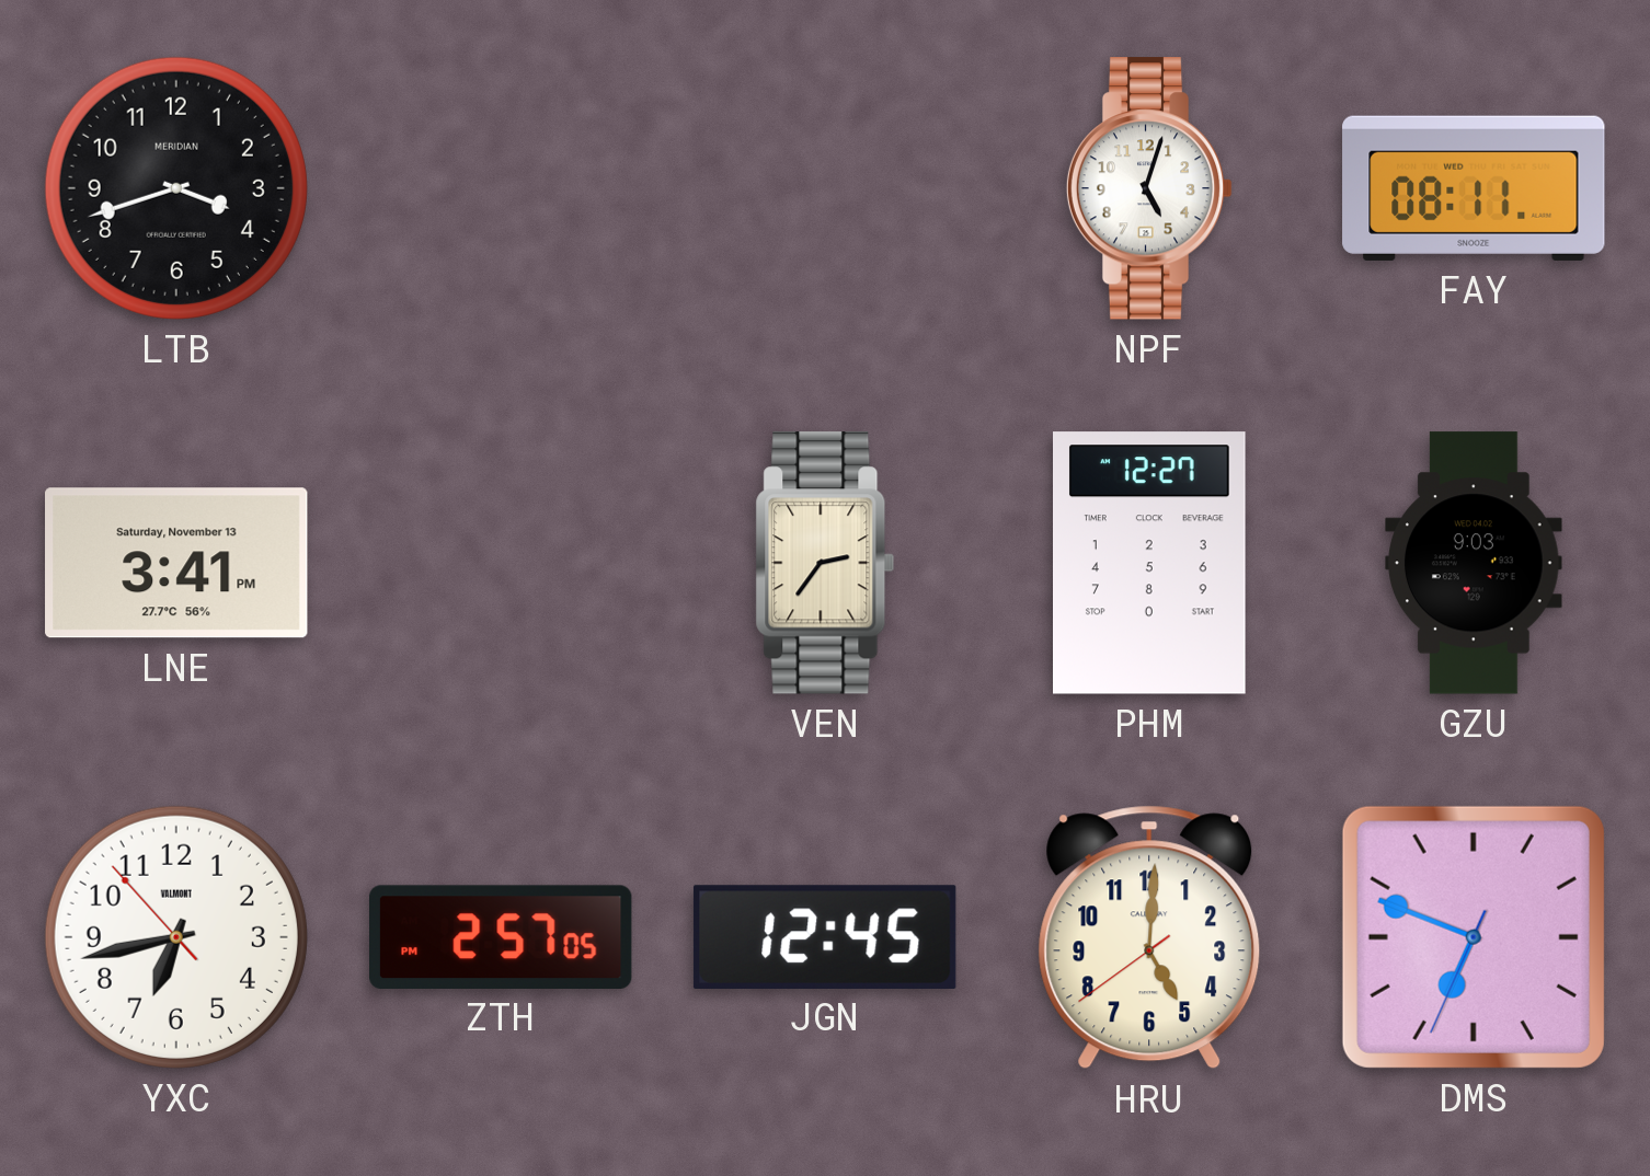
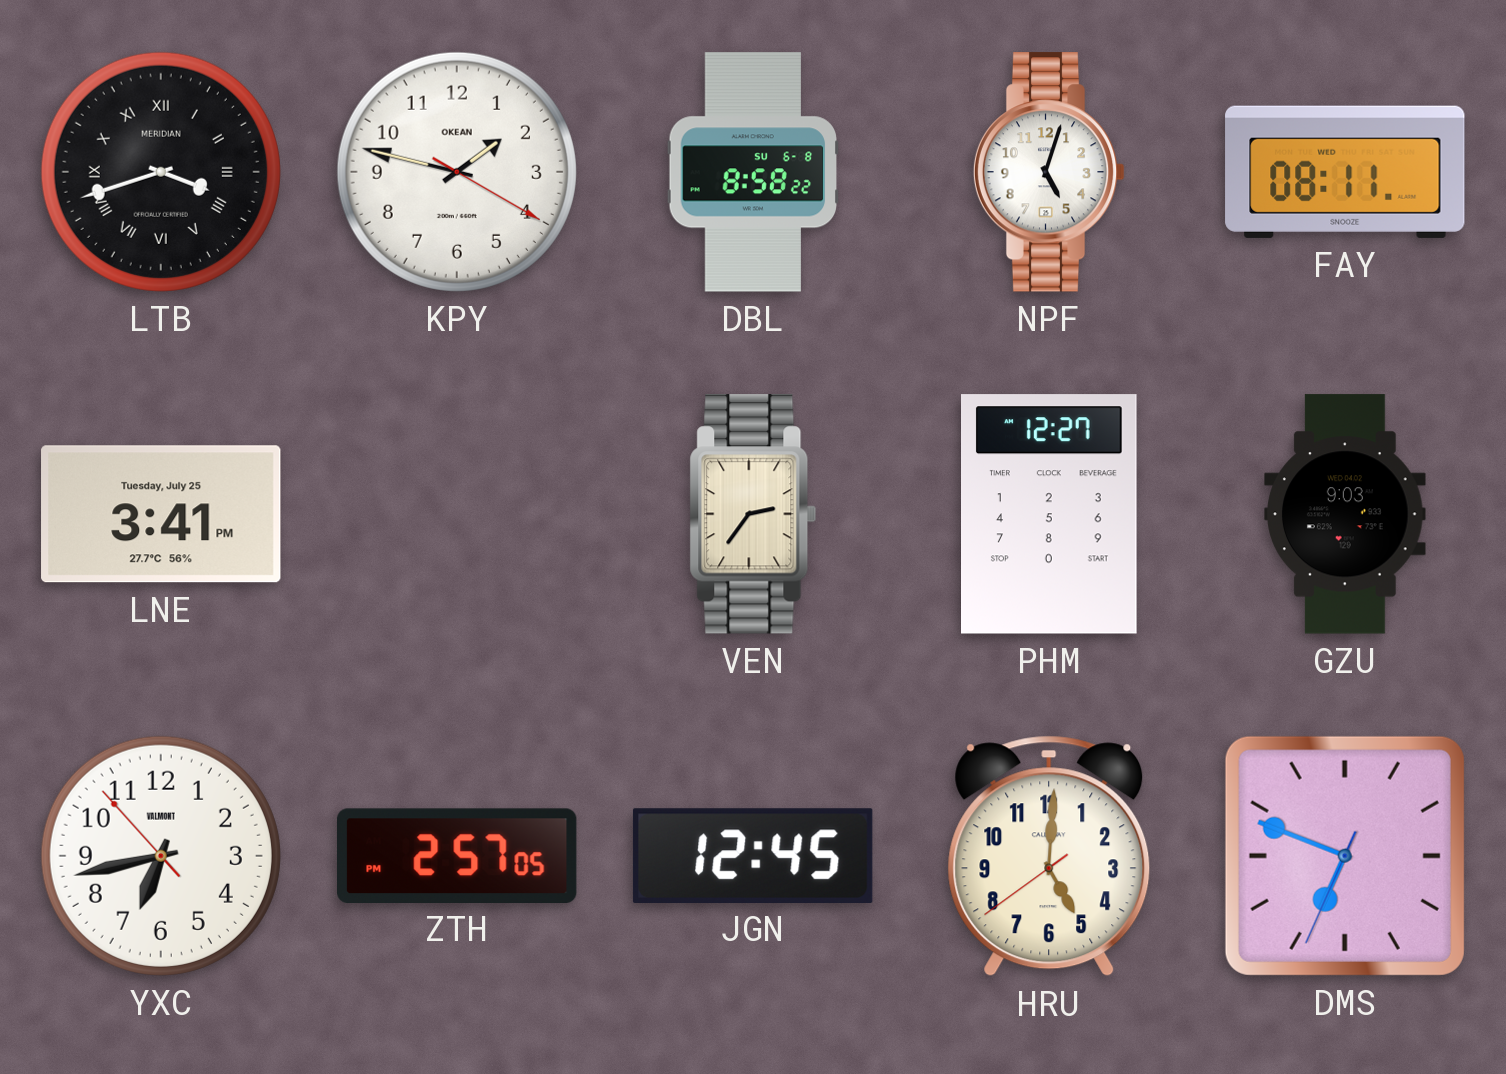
LTB numerals: Arabic -> Roman
KPY: none -> 1:47
DBL: none -> 8:58
LNE date: Saturday, November 13 -> Tuesday, July 25
